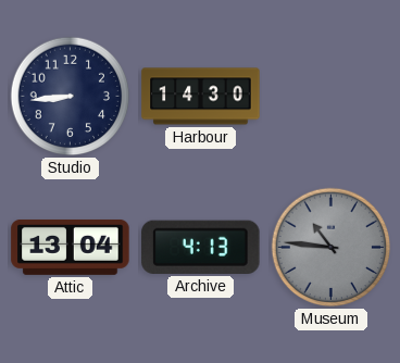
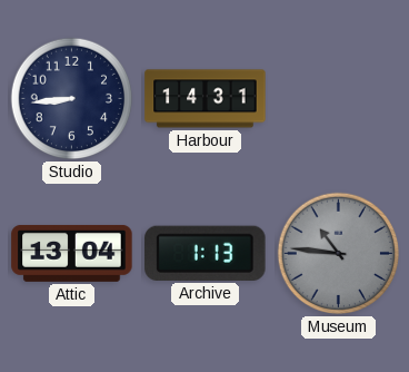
Harbour: 14:30 -> 14:31
Archive: 4:13 -> 1:13
